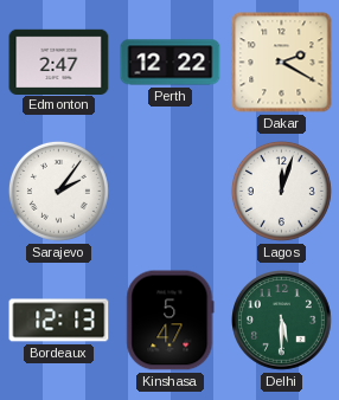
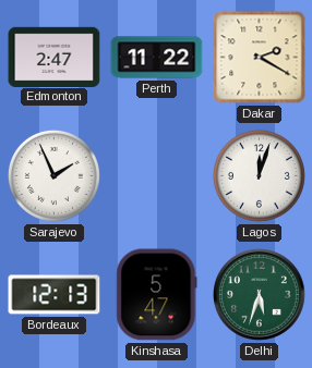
Perth: 12:22 -> 11:22
Sarajevo: 2:06 -> 1:56
Delhi: 5:30 -> 5:33
